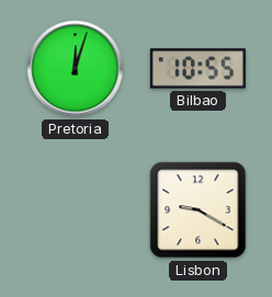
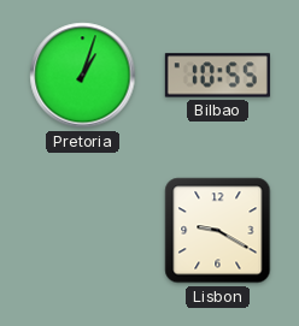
Pretoria: 12:03 -> 1:03
